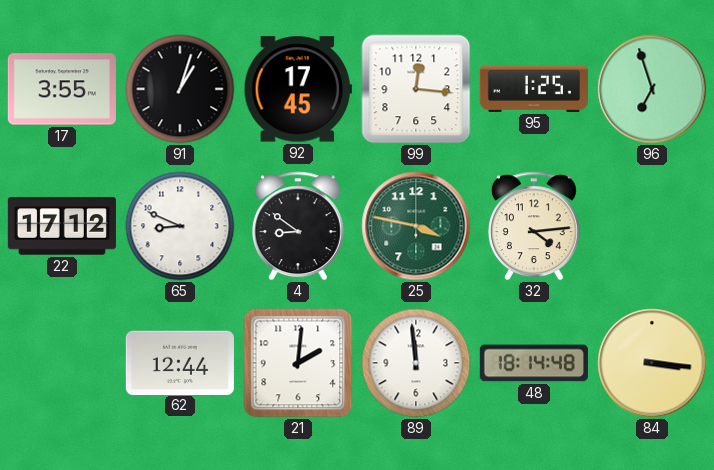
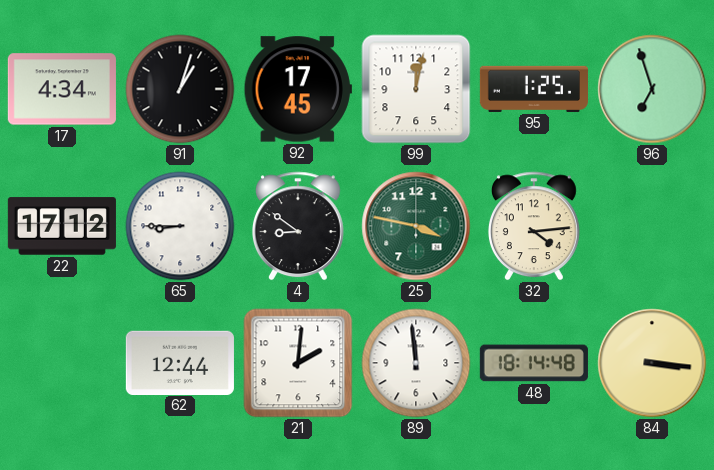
17: 3:55 -> 4:34
99: 12:16 -> 12:02
65: 8:49 -> 8:45
